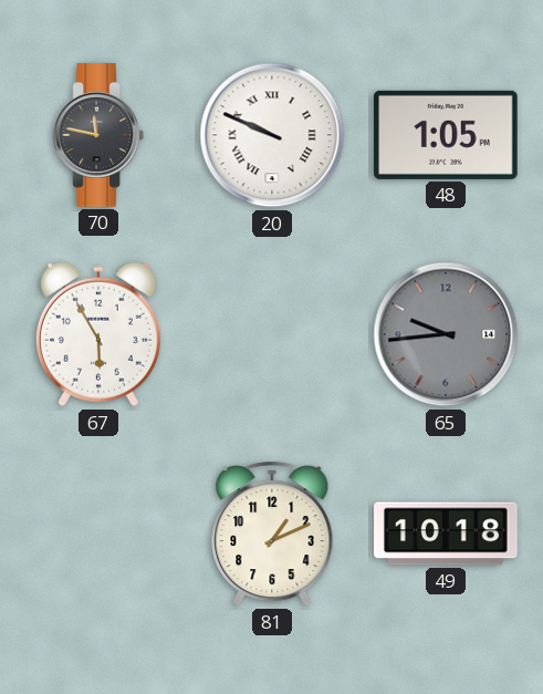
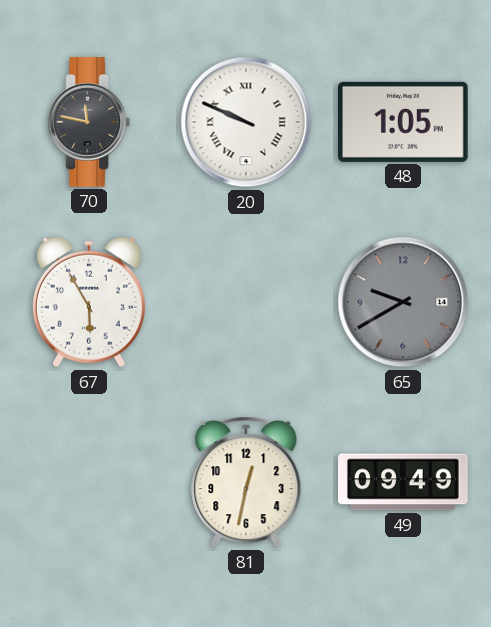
65: 9:44 -> 9:40
81: 1:11 -> 12:32
49: 10:18 -> 09:49
